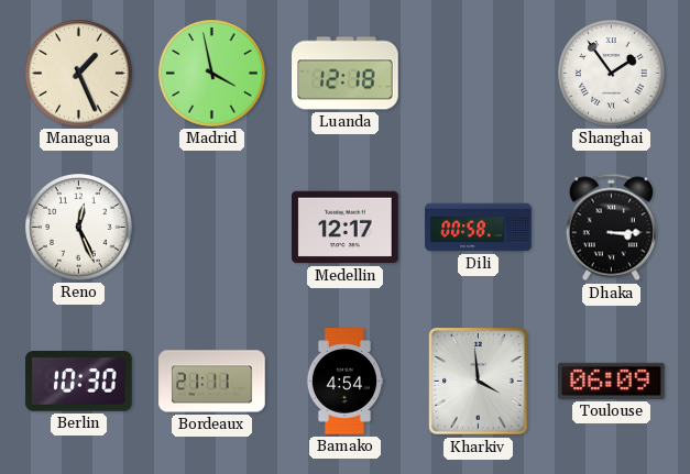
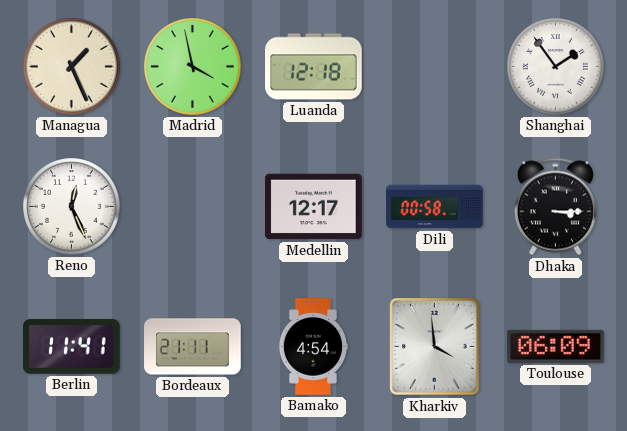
Berlin: 10:30 -> 11:41
